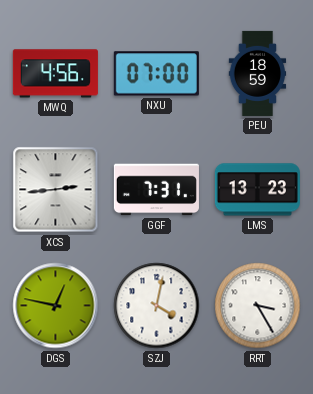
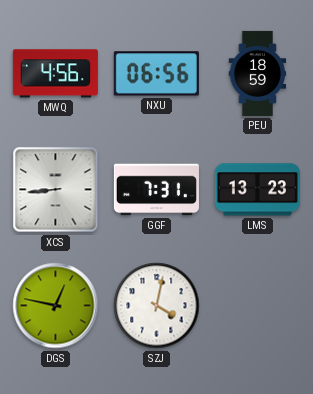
NXU: 07:00 -> 06:56
XCS: 2:44 -> 8:44
RRT: 3:25 -> none
